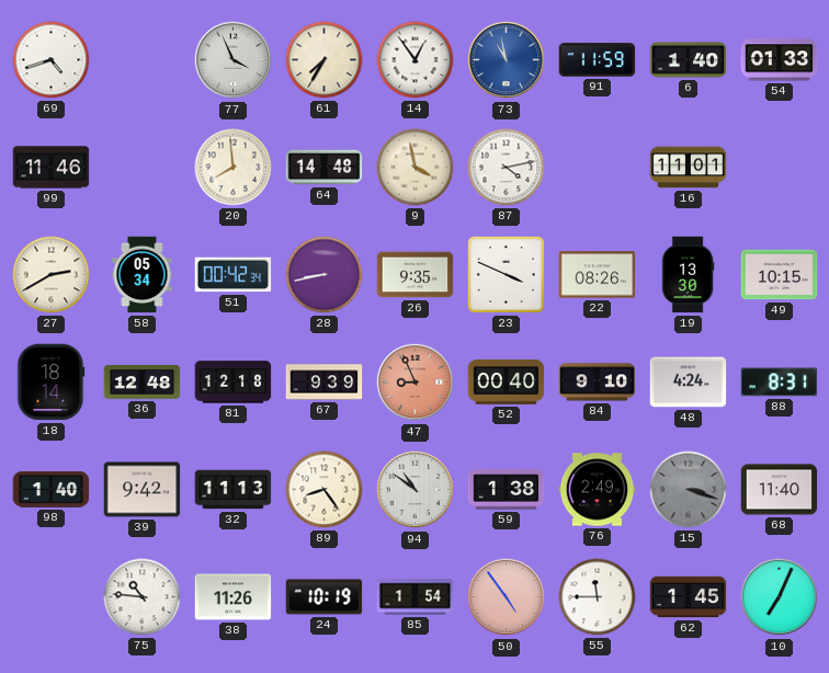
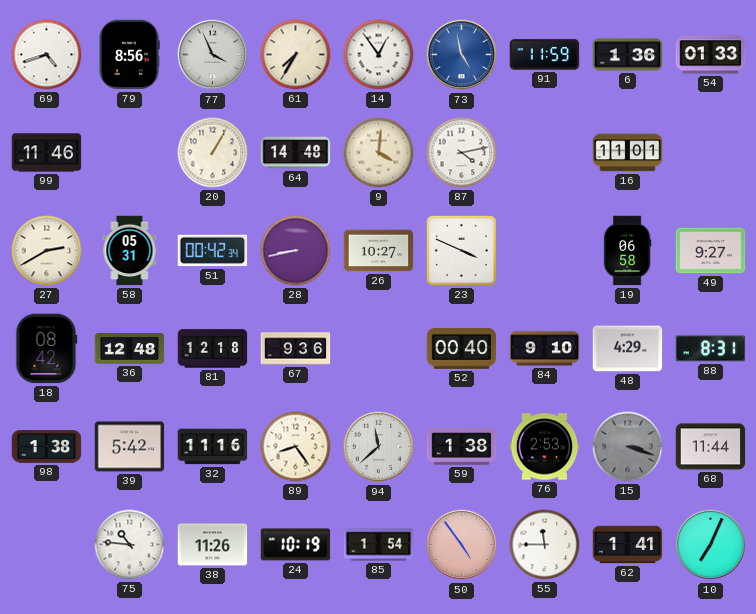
79: none -> 8:56
73: 10:58 -> 4:58
6: 1:40 -> 1:36
20: 7:59 -> 1:05
9: 3:58 -> 4:01
58: 05:34 -> 05:31
26: 9:35 -> 10:27
22: 08:26 -> none
19: 13:30 -> 06:58
49: 10:15 -> 9:27
18: 18:14 -> 08:42
67: 9:39 -> 9:36
47: 8:56 -> none
48: 4:24 -> 4:29
98: 1:40 -> 1:38
39: 9:42 -> 5:42
32: 11:13 -> 11:16
94: 10:51 -> 11:38
76: 2:49 -> 2:53
68: 11:40 -> 11:44
62: 1:45 -> 1:41
